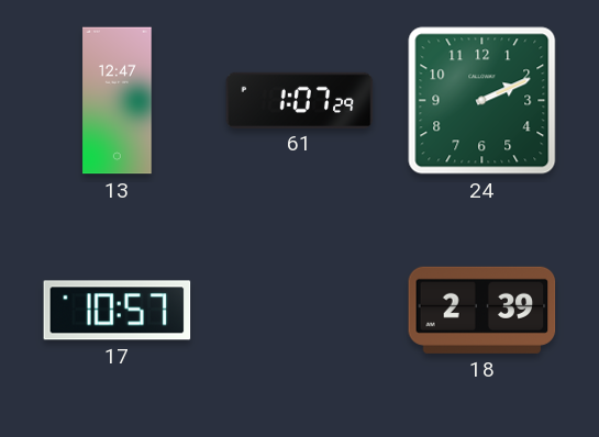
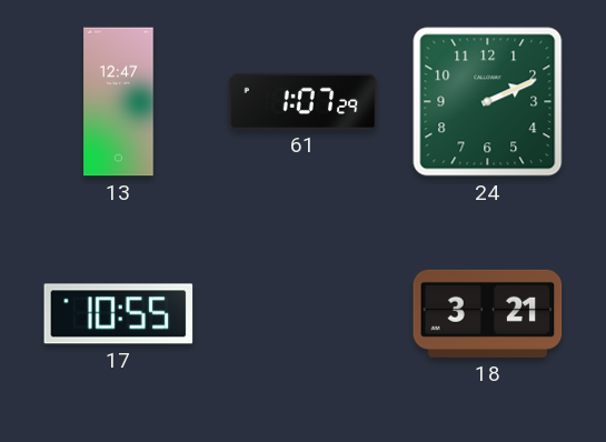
17: 10:57 -> 10:55
18: 2:39 -> 3:21
